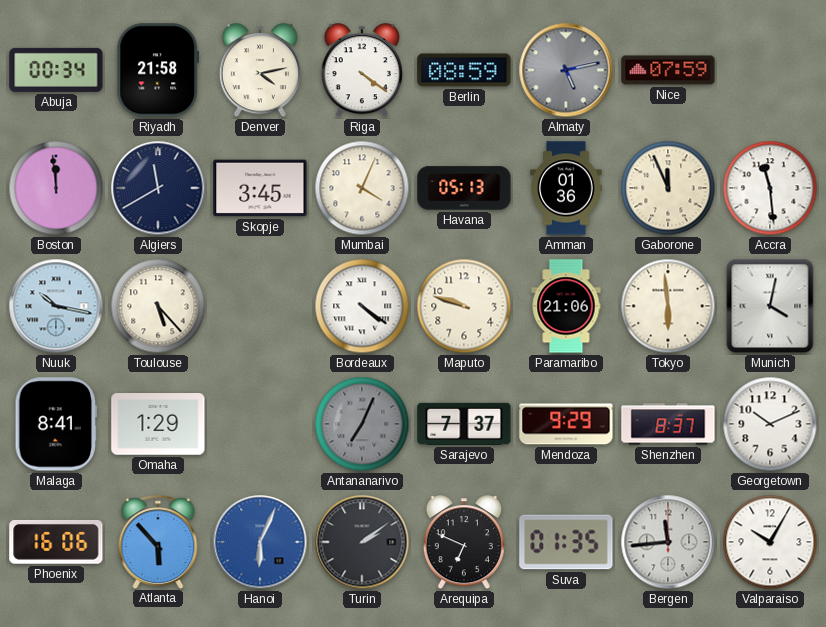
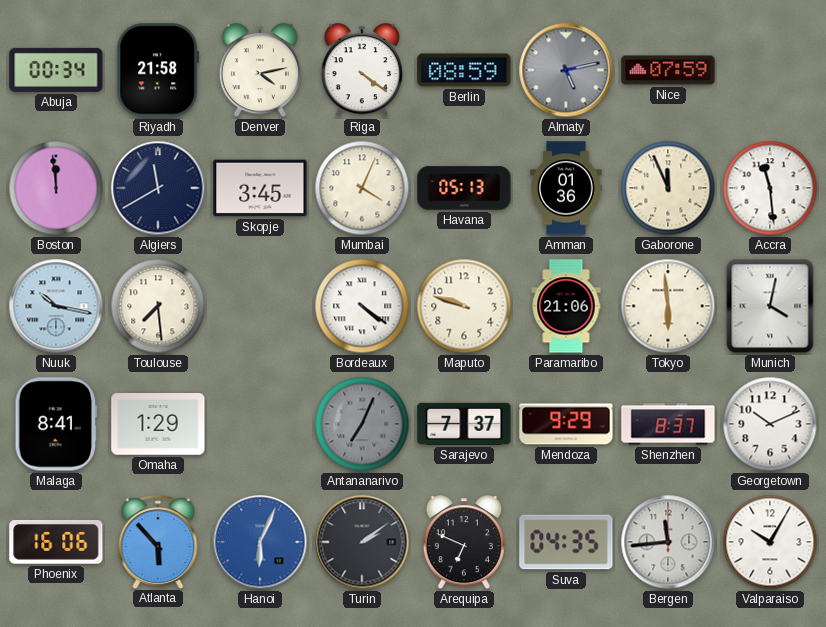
Toulouse: 5:23 -> 7:29
Suva: 01:35 -> 04:35
